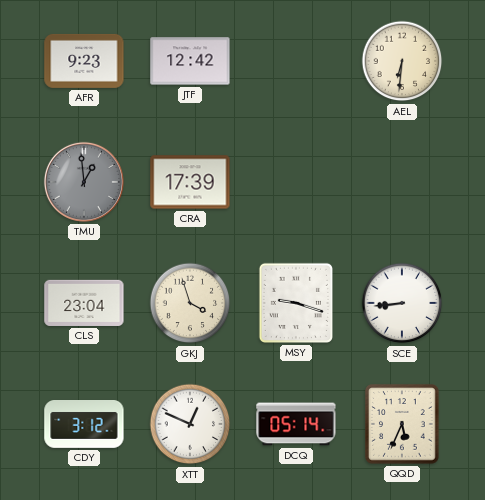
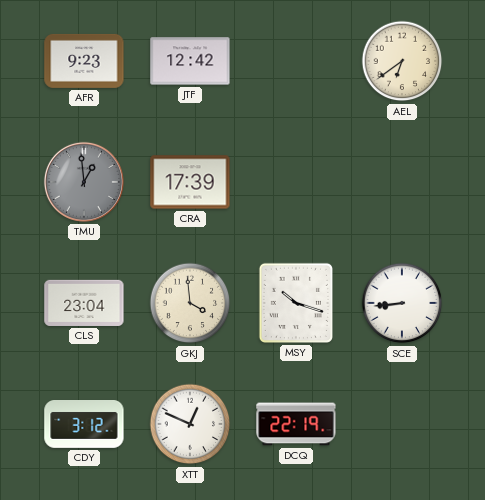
AEL: 6:31 -> 6:39
GKJ: 3:57 -> 3:59
MSY: 9:18 -> 10:18
DCQ: 05:14 -> 22:19
QQD: 5:34 -> none
